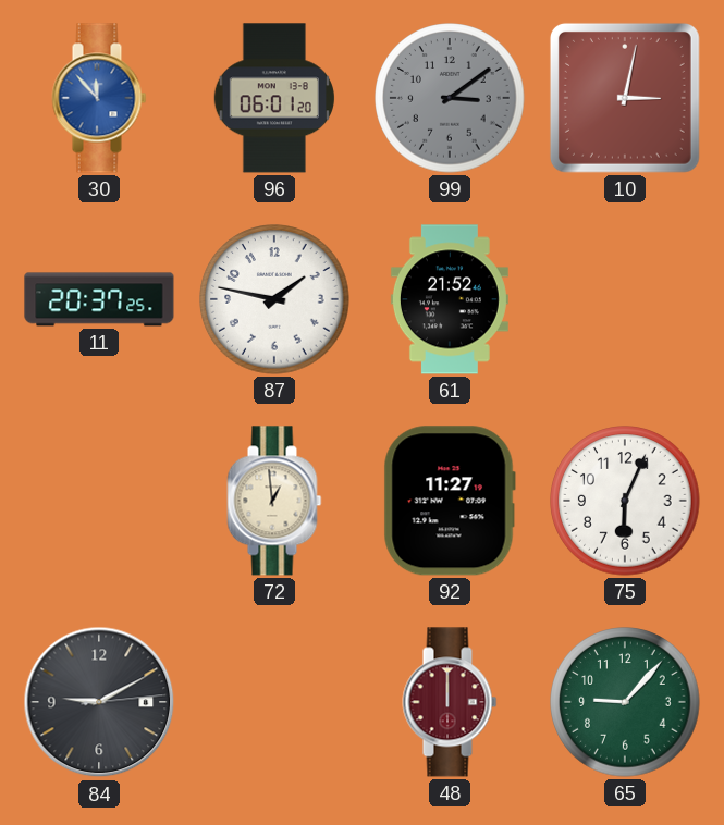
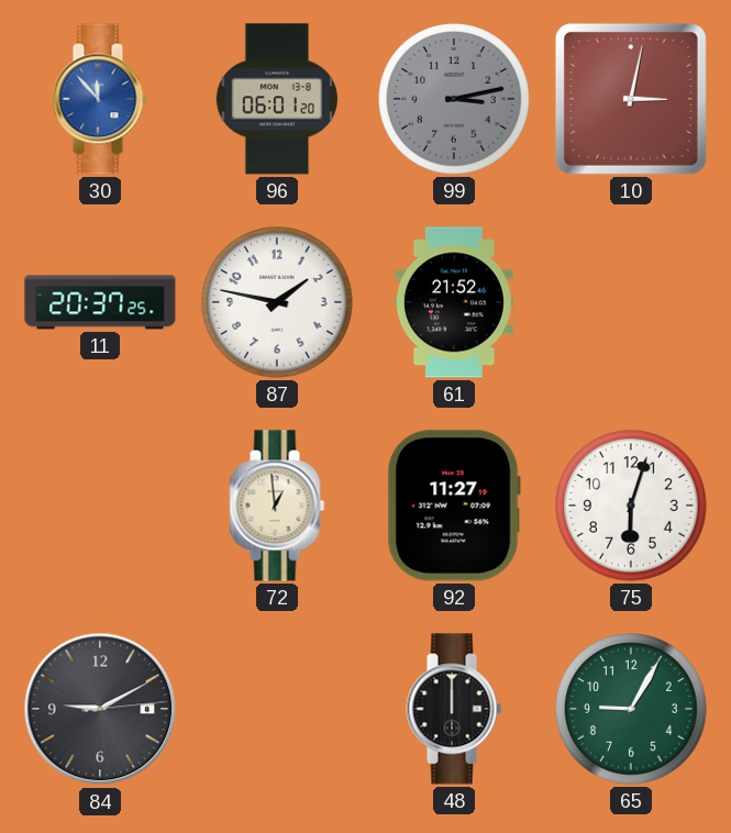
99: 3:09 -> 3:13
75: 6:04 -> 6:03
48 dial: burgundy -> black
65: 9:07 -> 9:05
